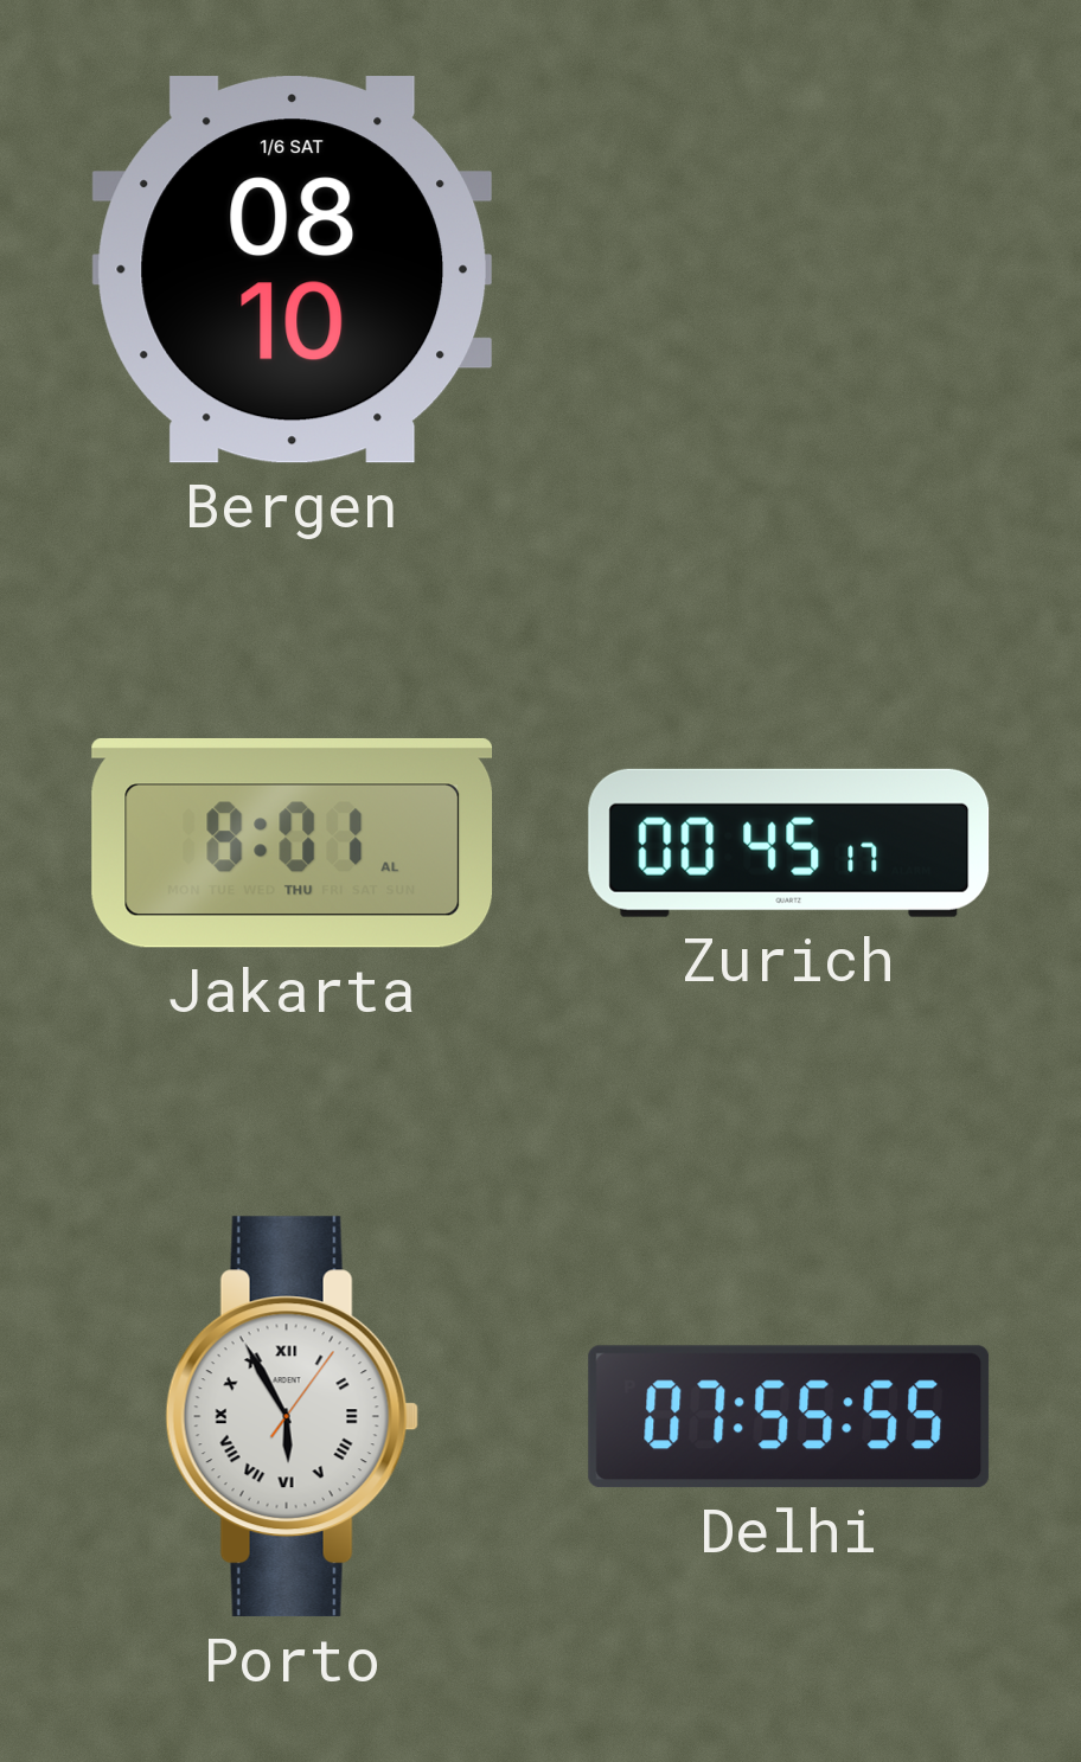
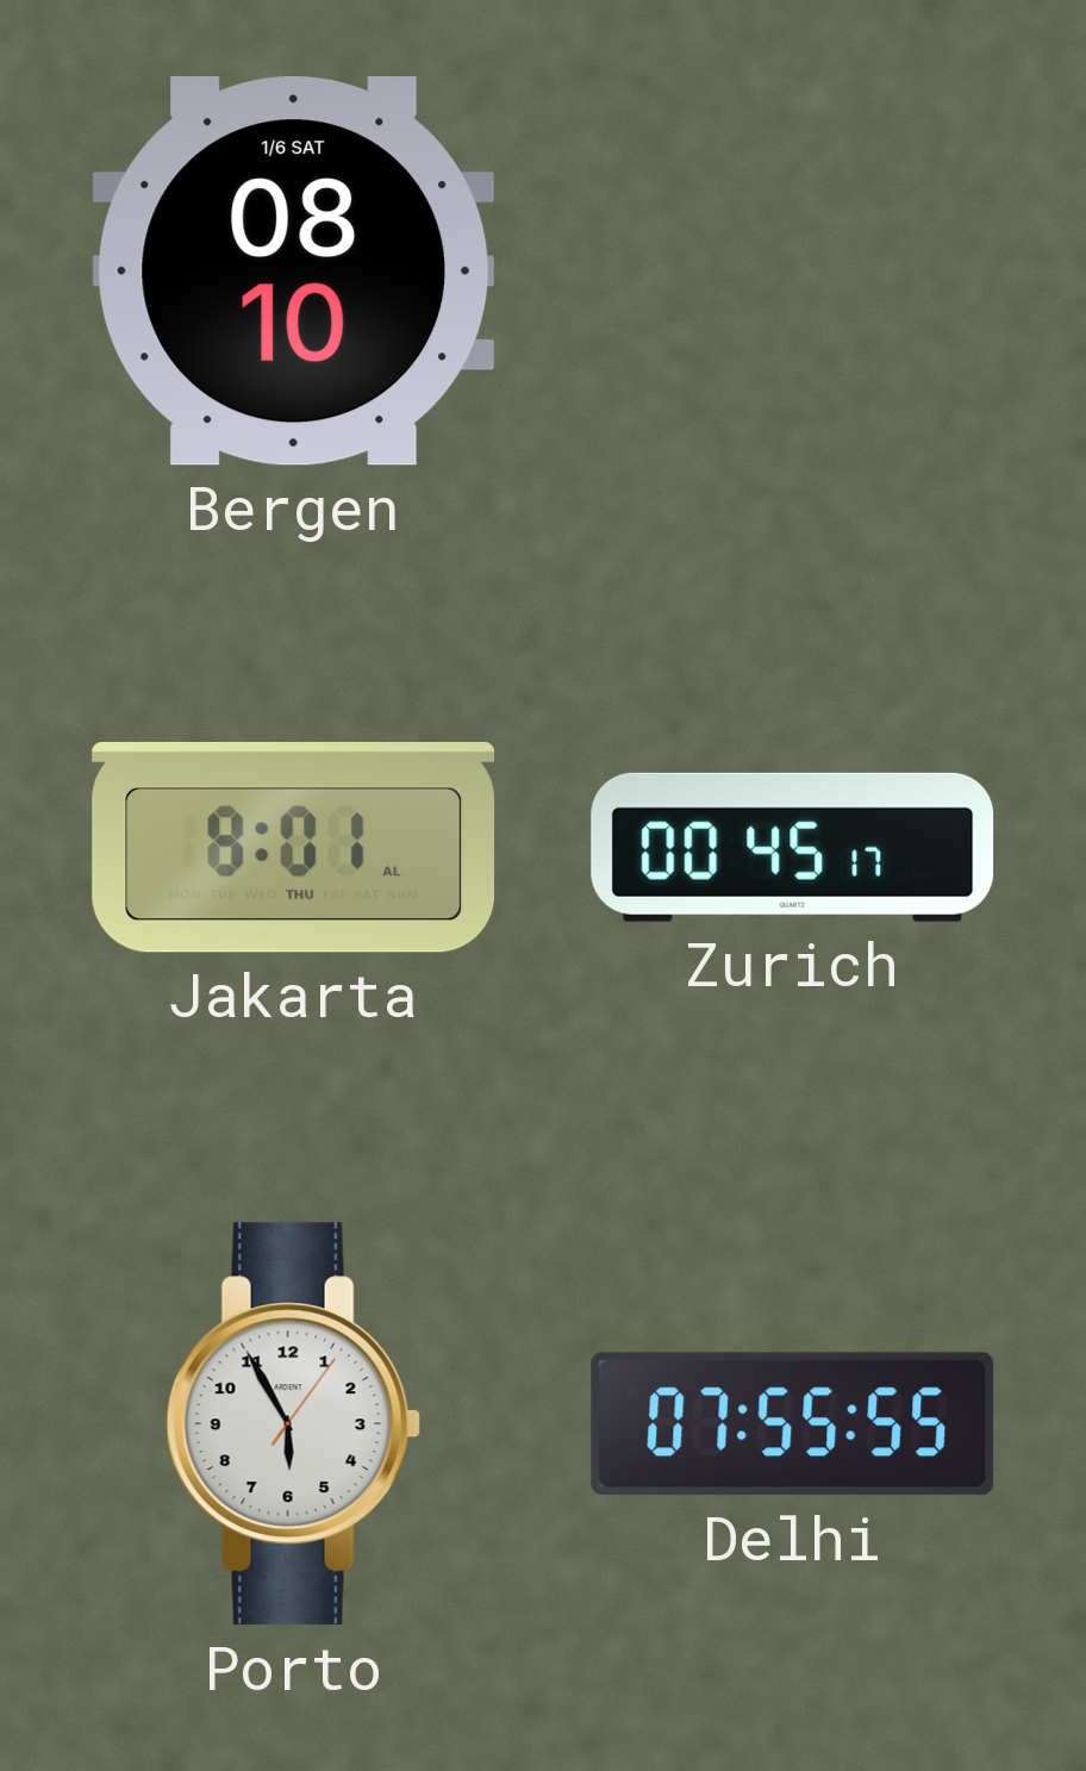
Porto numerals: Roman -> Arabic
